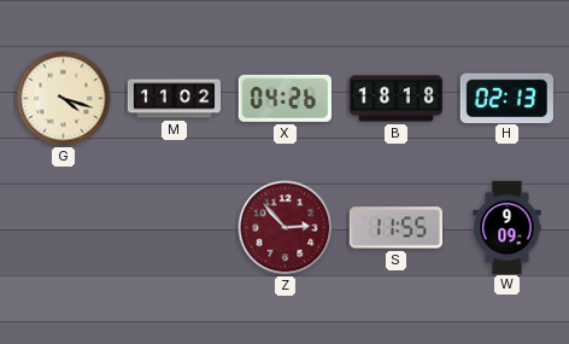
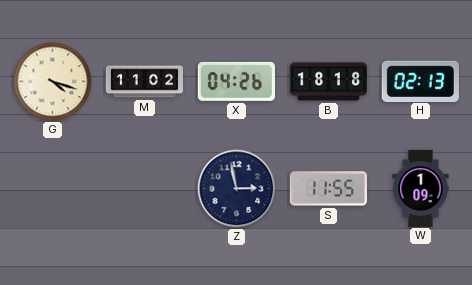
Z: 2:53 -> 2:58
Z dial: burgundy -> navy
W: 9:09 -> 1:09
